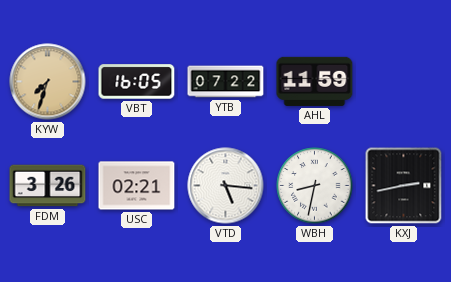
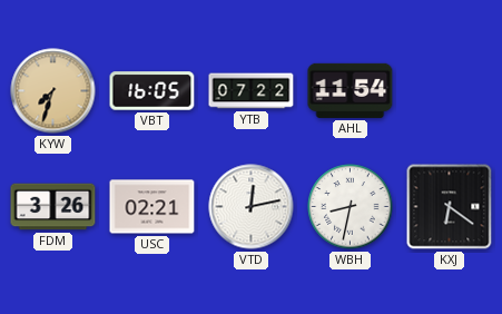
AHL: 11:59 -> 11:54
VTD: 5:16 -> 12:13
KXJ: 2:43 -> 6:21
